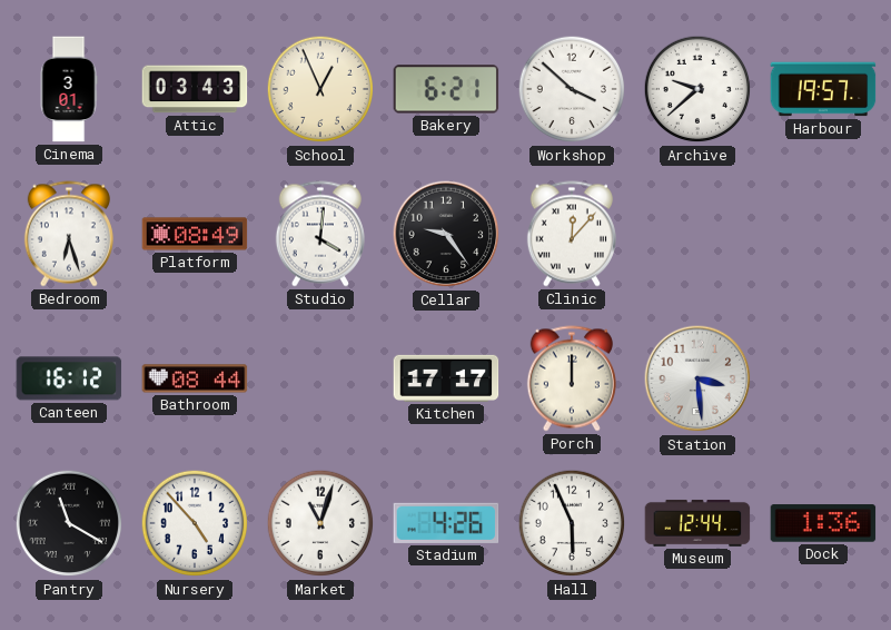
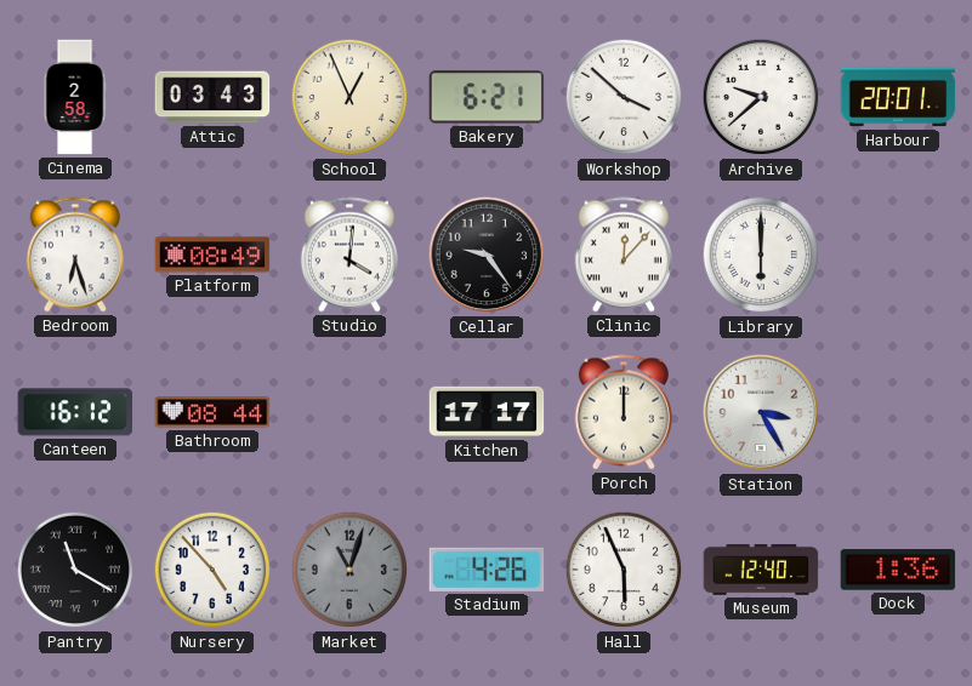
Cinema: 3:01 -> 2:58
Harbour: 19:57 -> 20:01
Library: none -> 6:00
Station: 3:29 -> 3:25
Market dial: white -> grey
Museum: 12:44 -> 12:40
